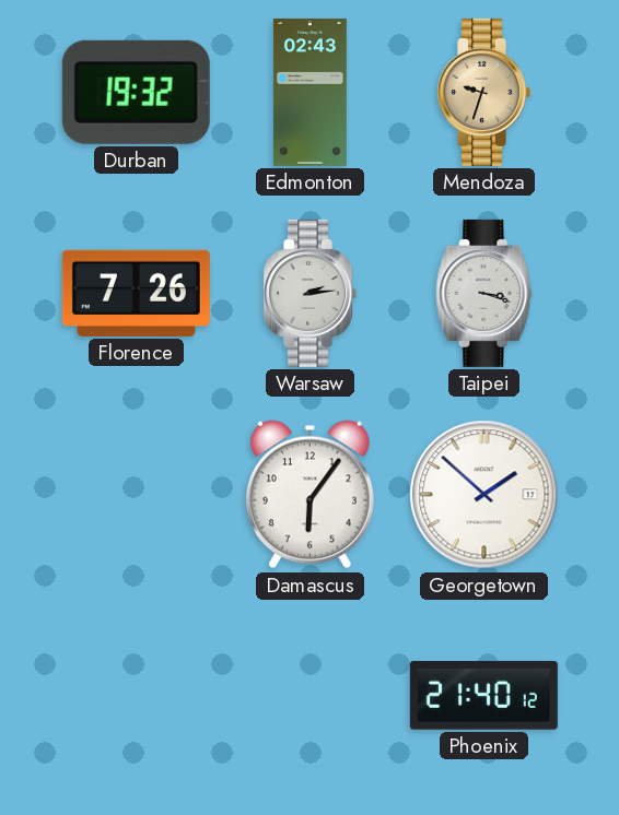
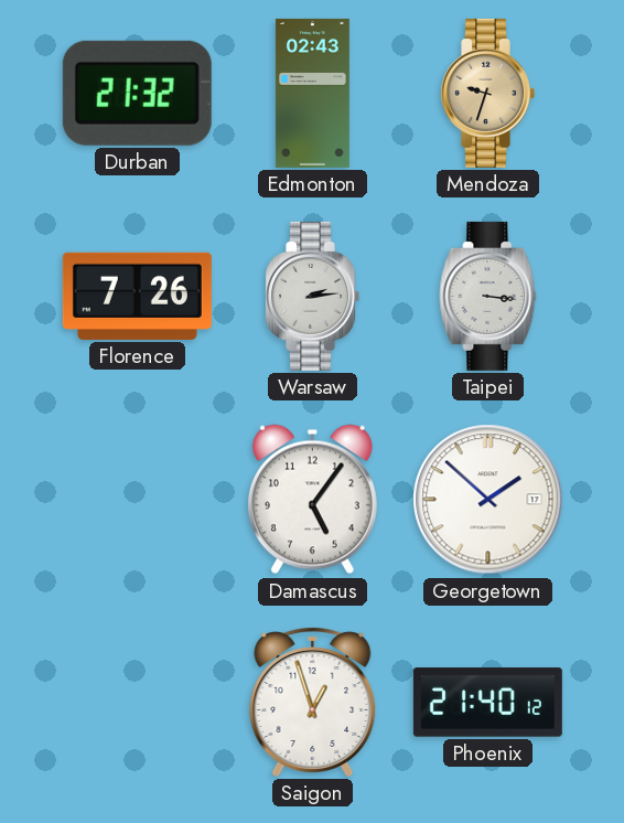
Durban: 19:32 -> 21:32
Taipei: 3:18 -> 3:16
Damascus: 6:06 -> 5:06
Saigon: none -> 12:57
